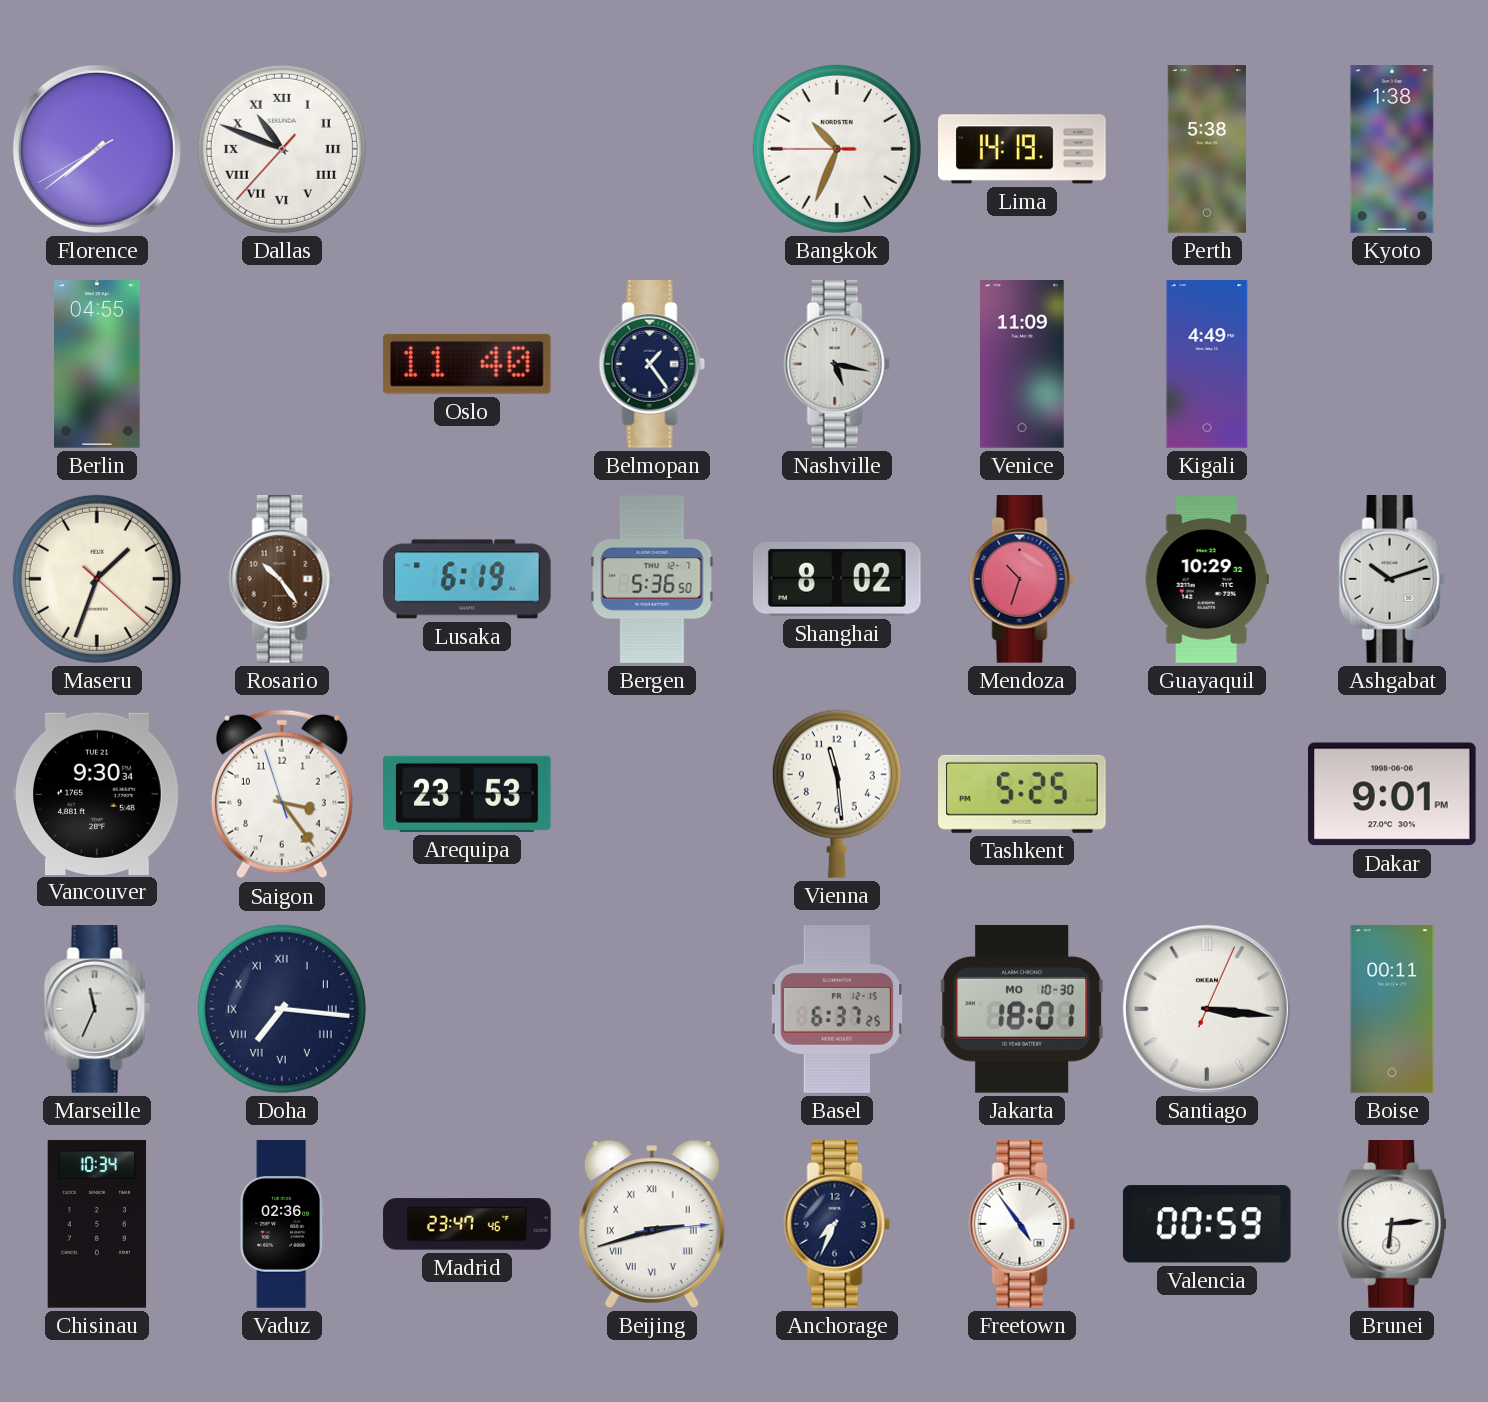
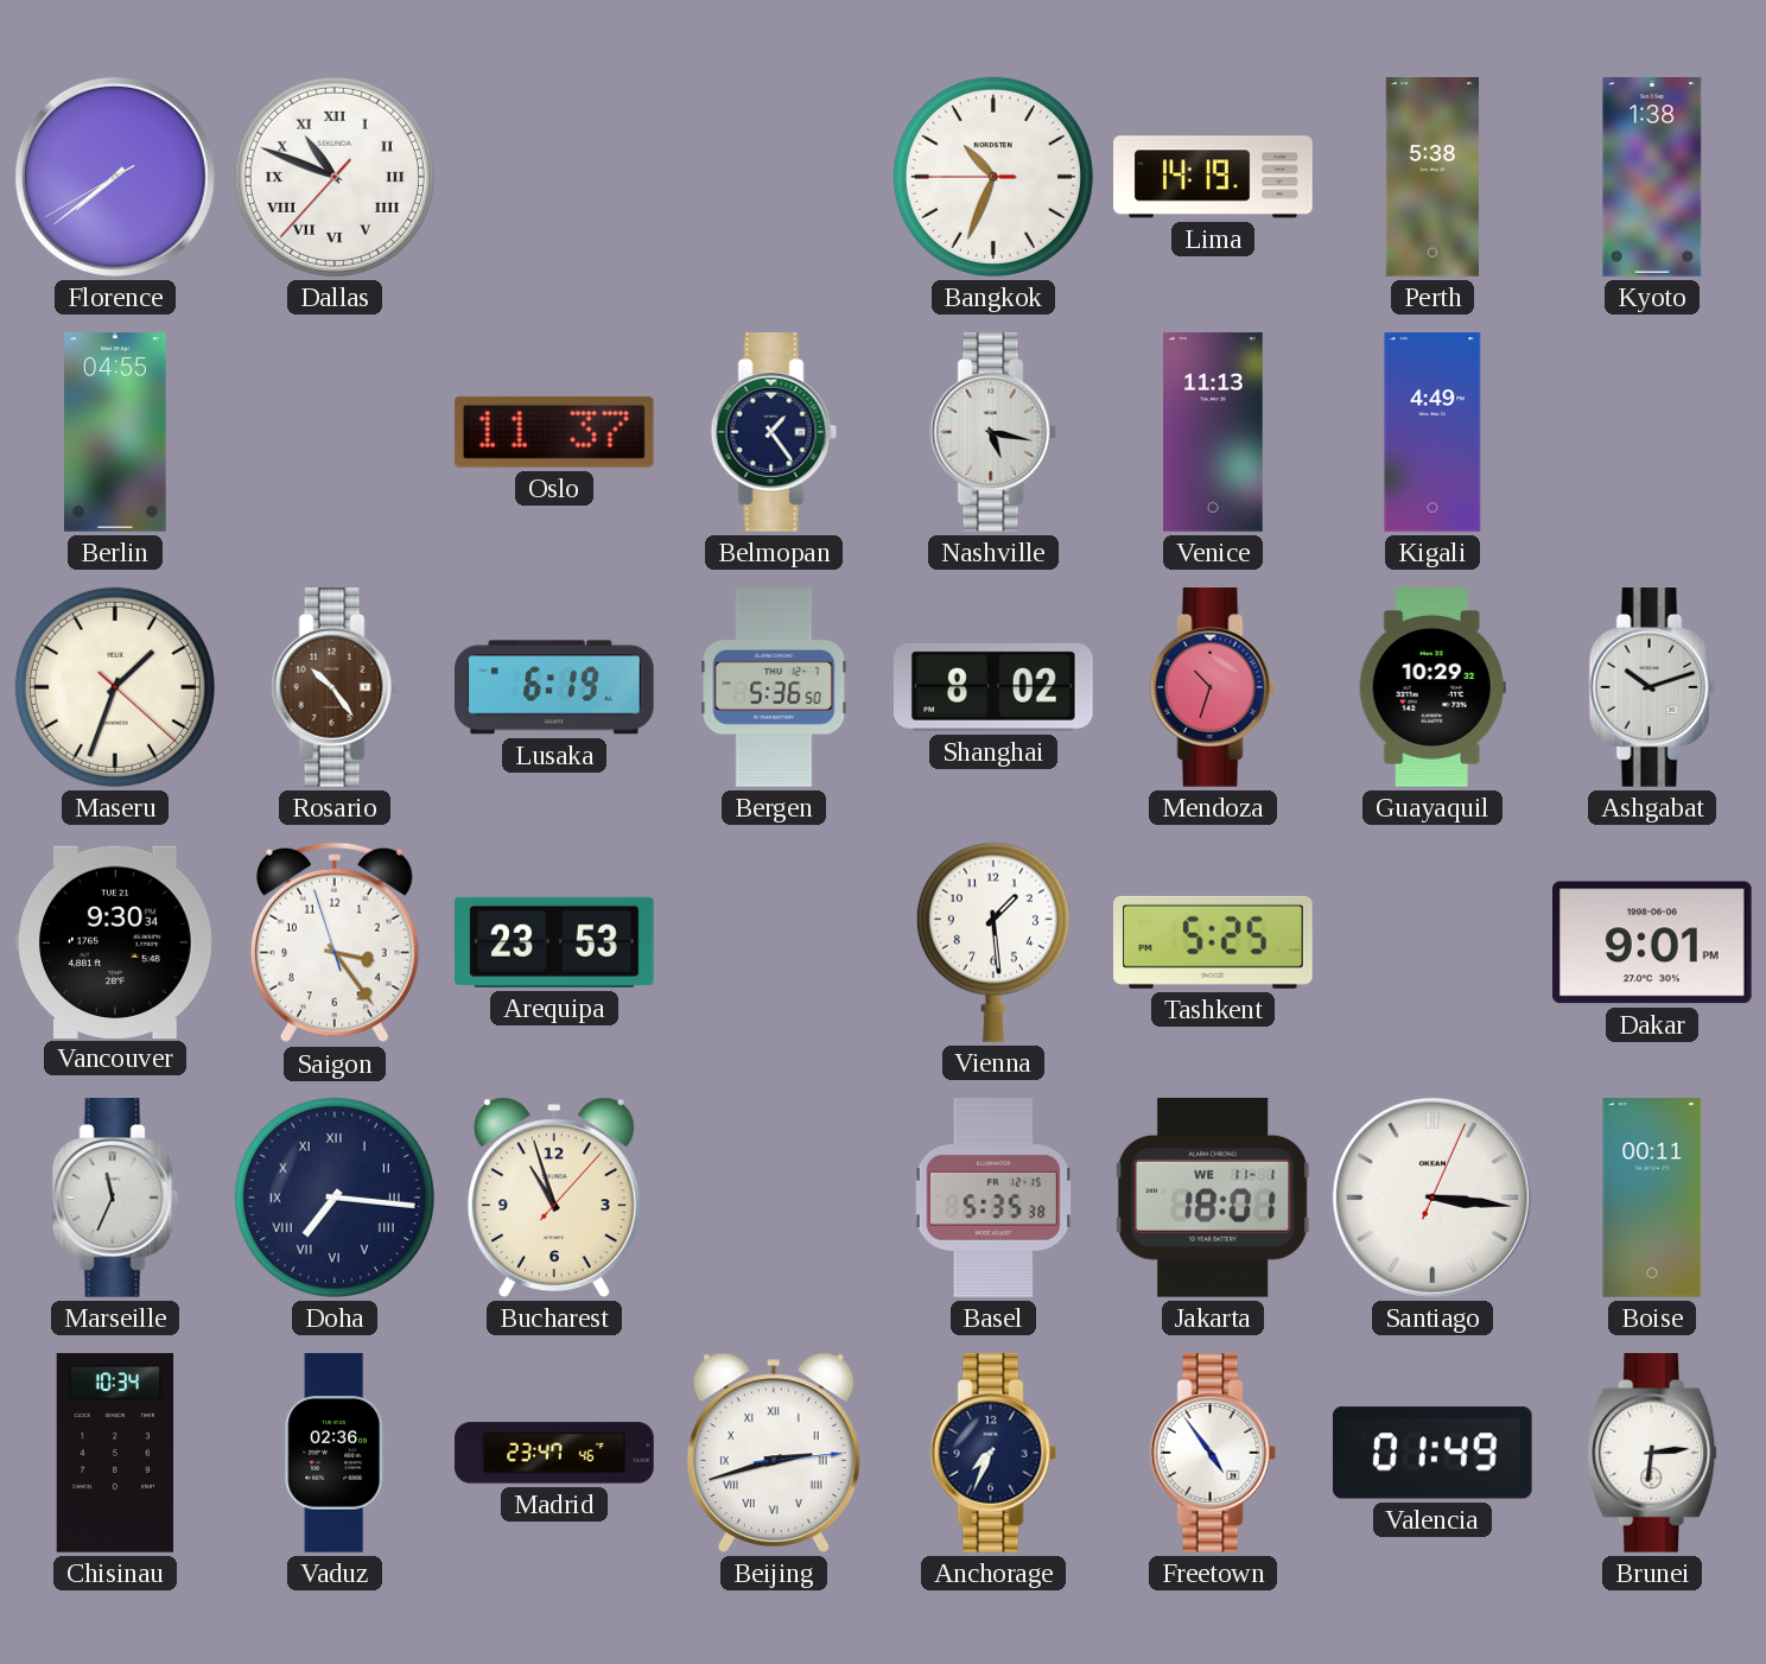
Oslo: 11:40 -> 11:37
Venice: 11:09 -> 11:13
Vienna: 11:29 -> 1:29
Bucharest: none -> 10:57
Basel: 6:37 -> 5:35
Jakarta date: MO 10-30 -> WE 11-1
Valencia: 00:59 -> 01:49
